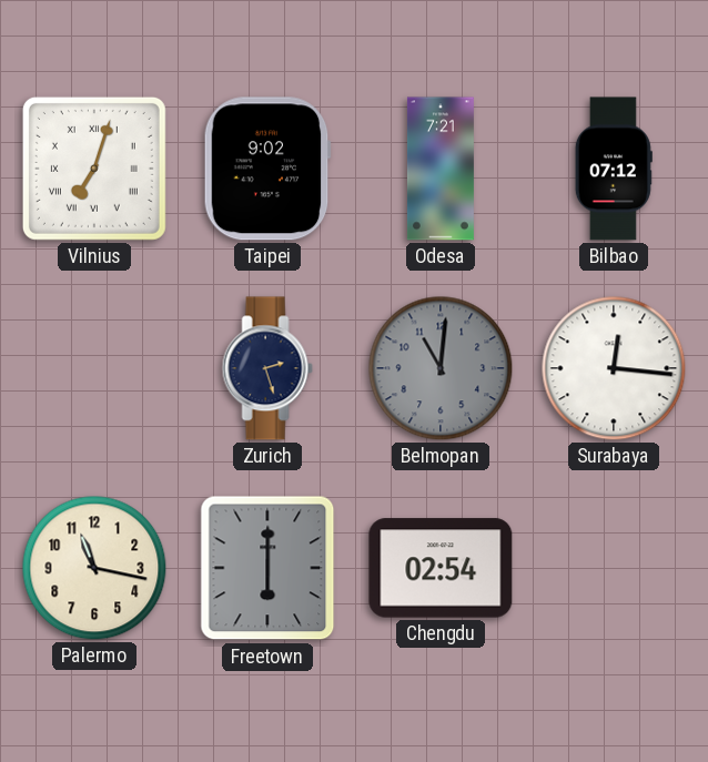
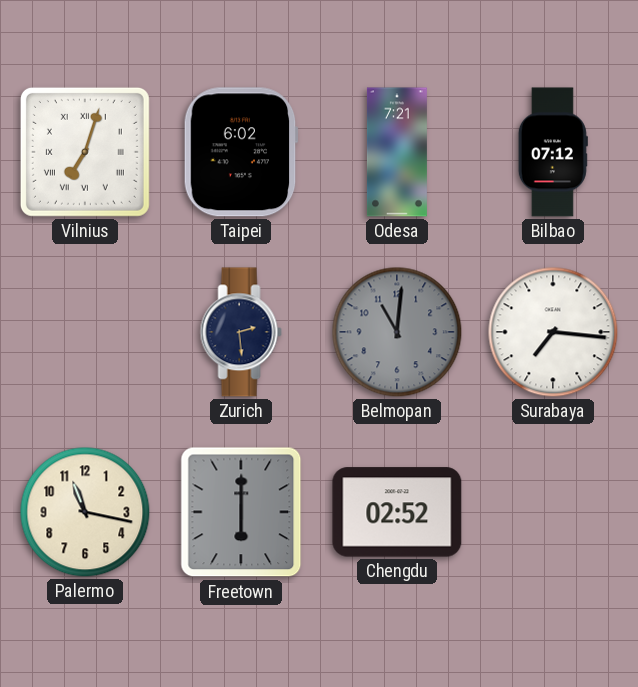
Taipei: 9:02 -> 6:02
Zurich: 2:27 -> 2:29
Surabaya: 12:16 -> 7:16
Chengdu: 02:54 -> 02:52
